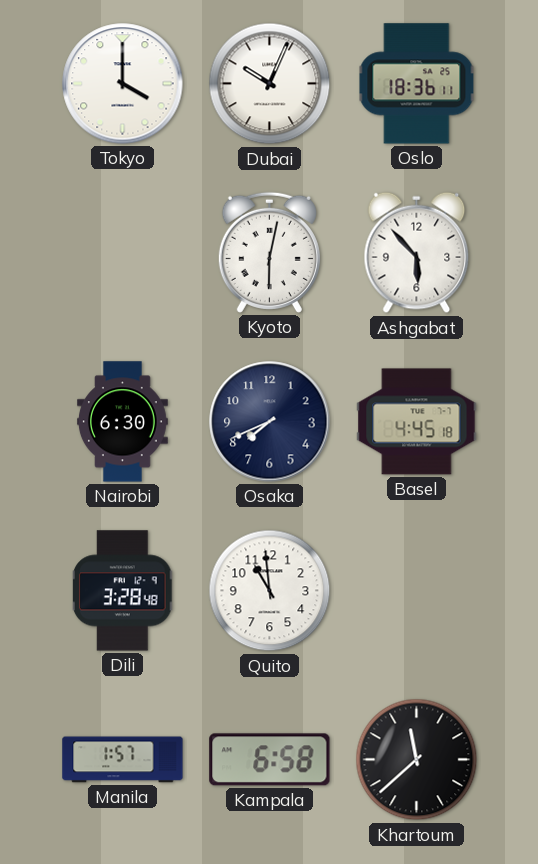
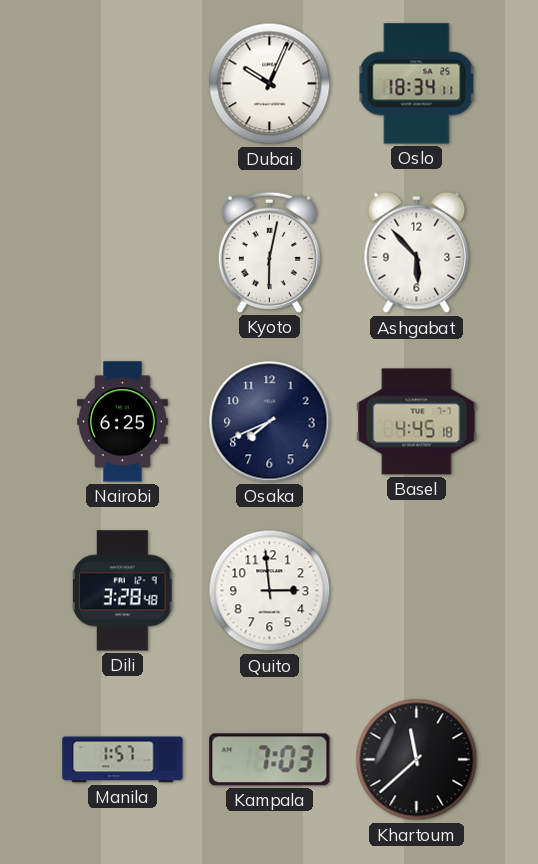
Tokyo: 4:00 -> none
Oslo: 18:36 -> 18:34
Nairobi: 6:30 -> 6:25
Quito: 10:59 -> 2:59
Kampala: 6:58 -> 7:03
